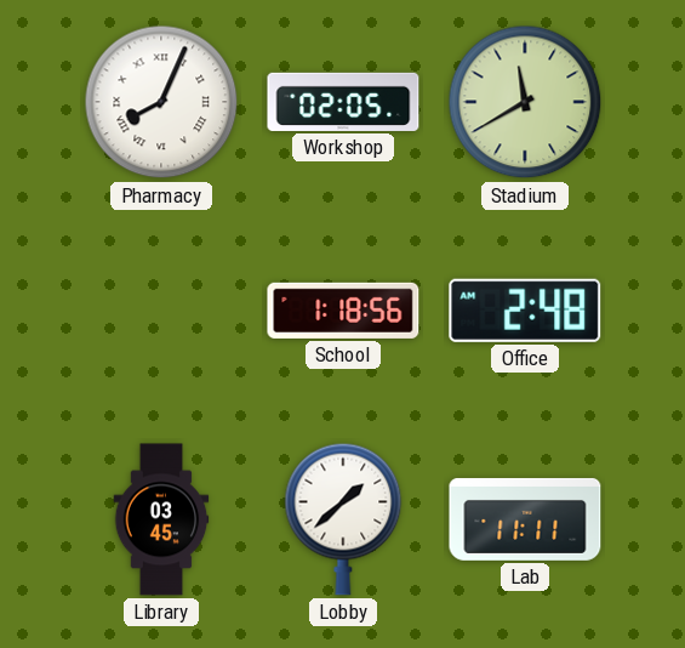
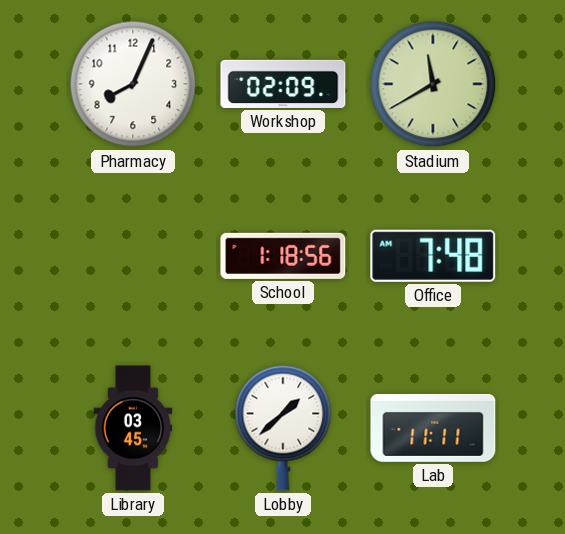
Pharmacy numerals: Roman -> Arabic
Workshop: 02:05 -> 02:09
Office: 2:48 -> 7:48
